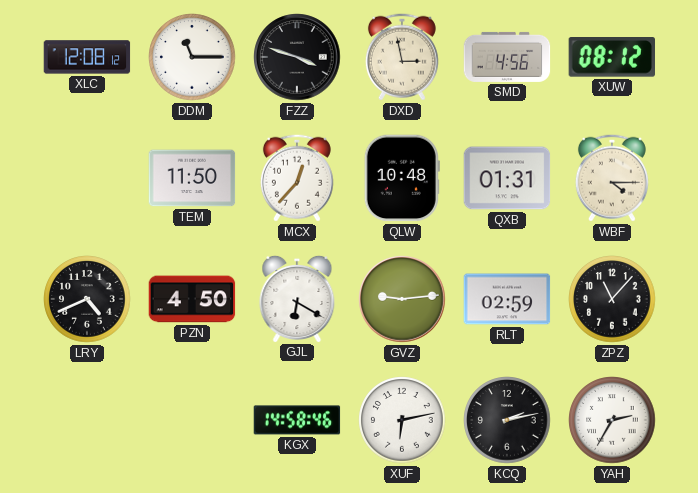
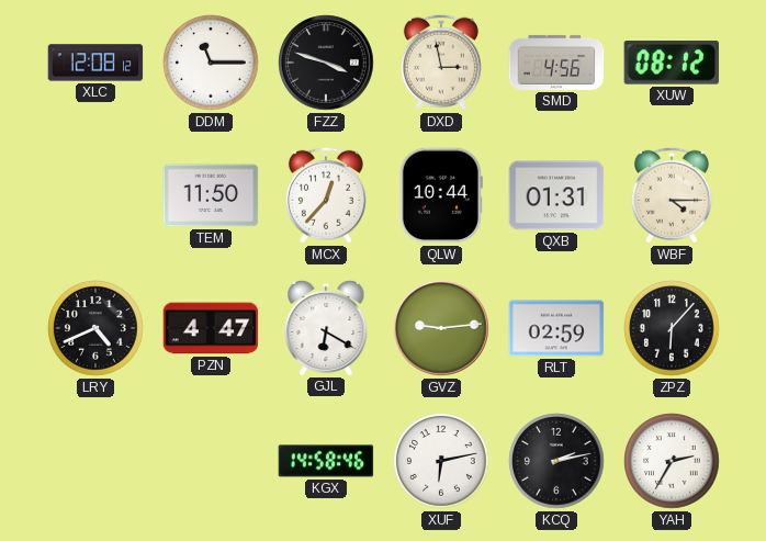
QLW: 10:48 -> 10:44
PZN: 4:50 -> 4:47
ZPZ: 11:07 -> 6:07
